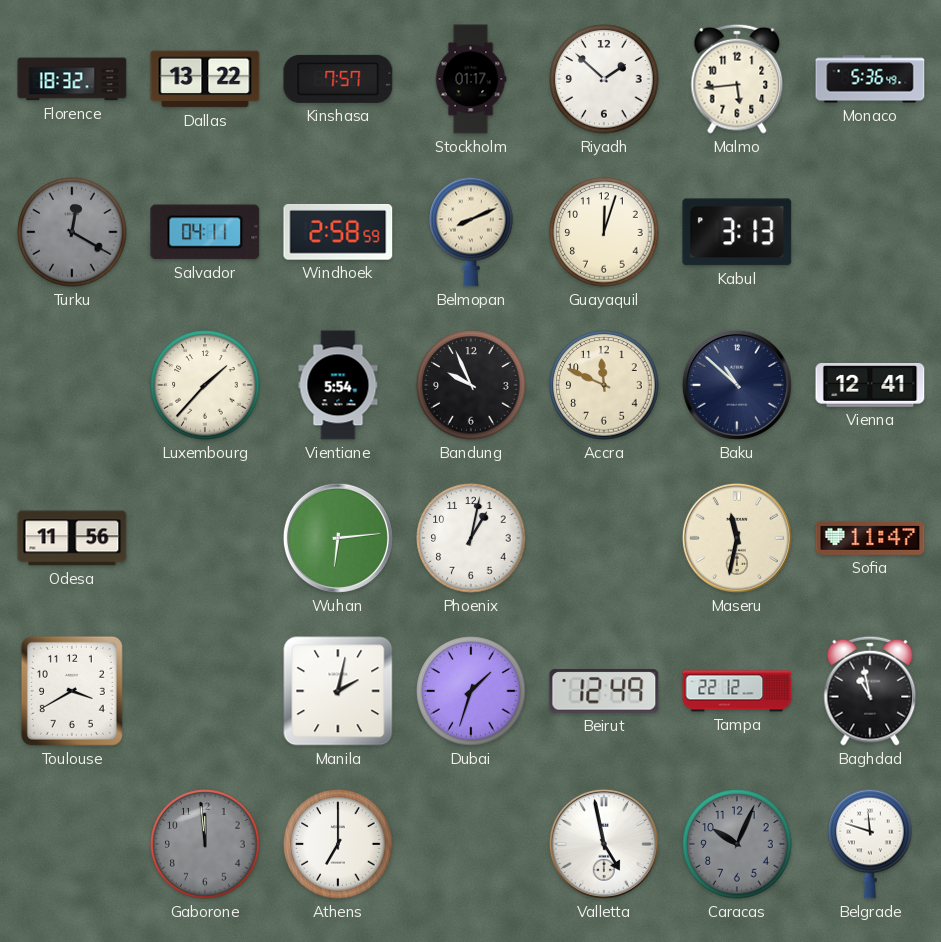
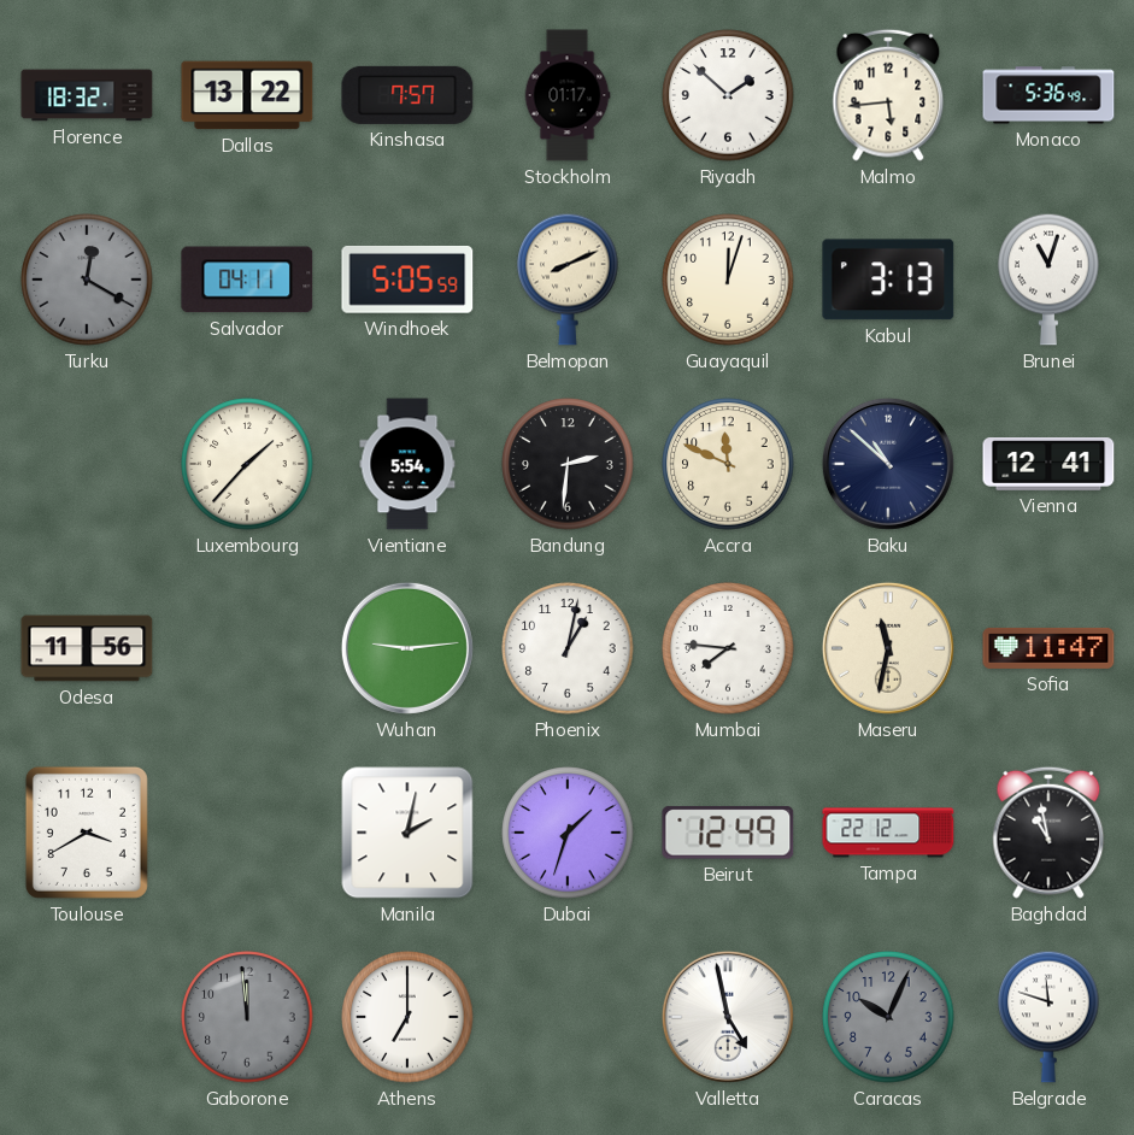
Windhoek: 2:58 -> 5:05
Brunei: none -> 11:03
Bandung: 9:56 -> 2:31
Wuhan: 6:14 -> 9:14
Mumbai: none -> 7:46
